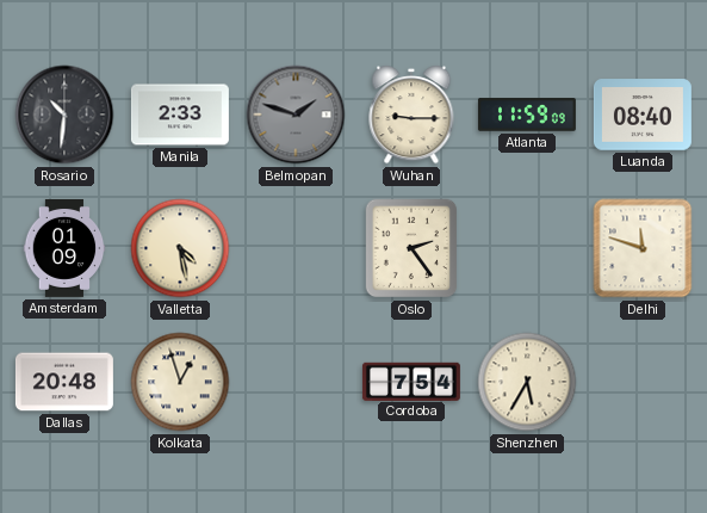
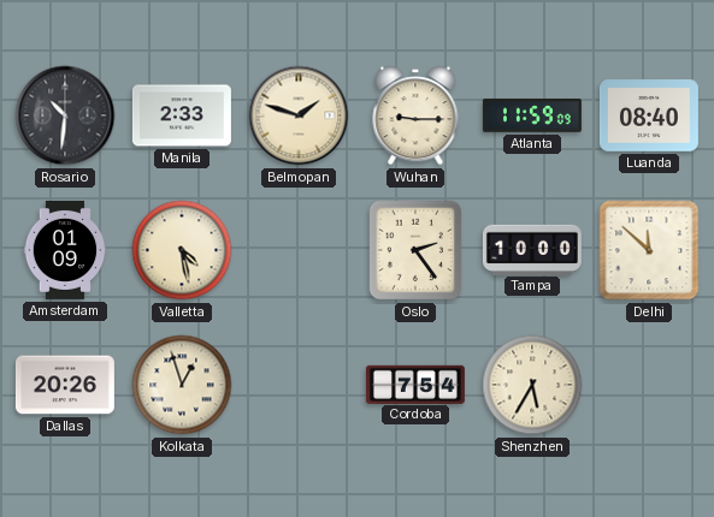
Belmopan dial: grey -> cream
Tampa: none -> 10:00
Delhi: 11:48 -> 11:52
Dallas: 20:48 -> 20:26
